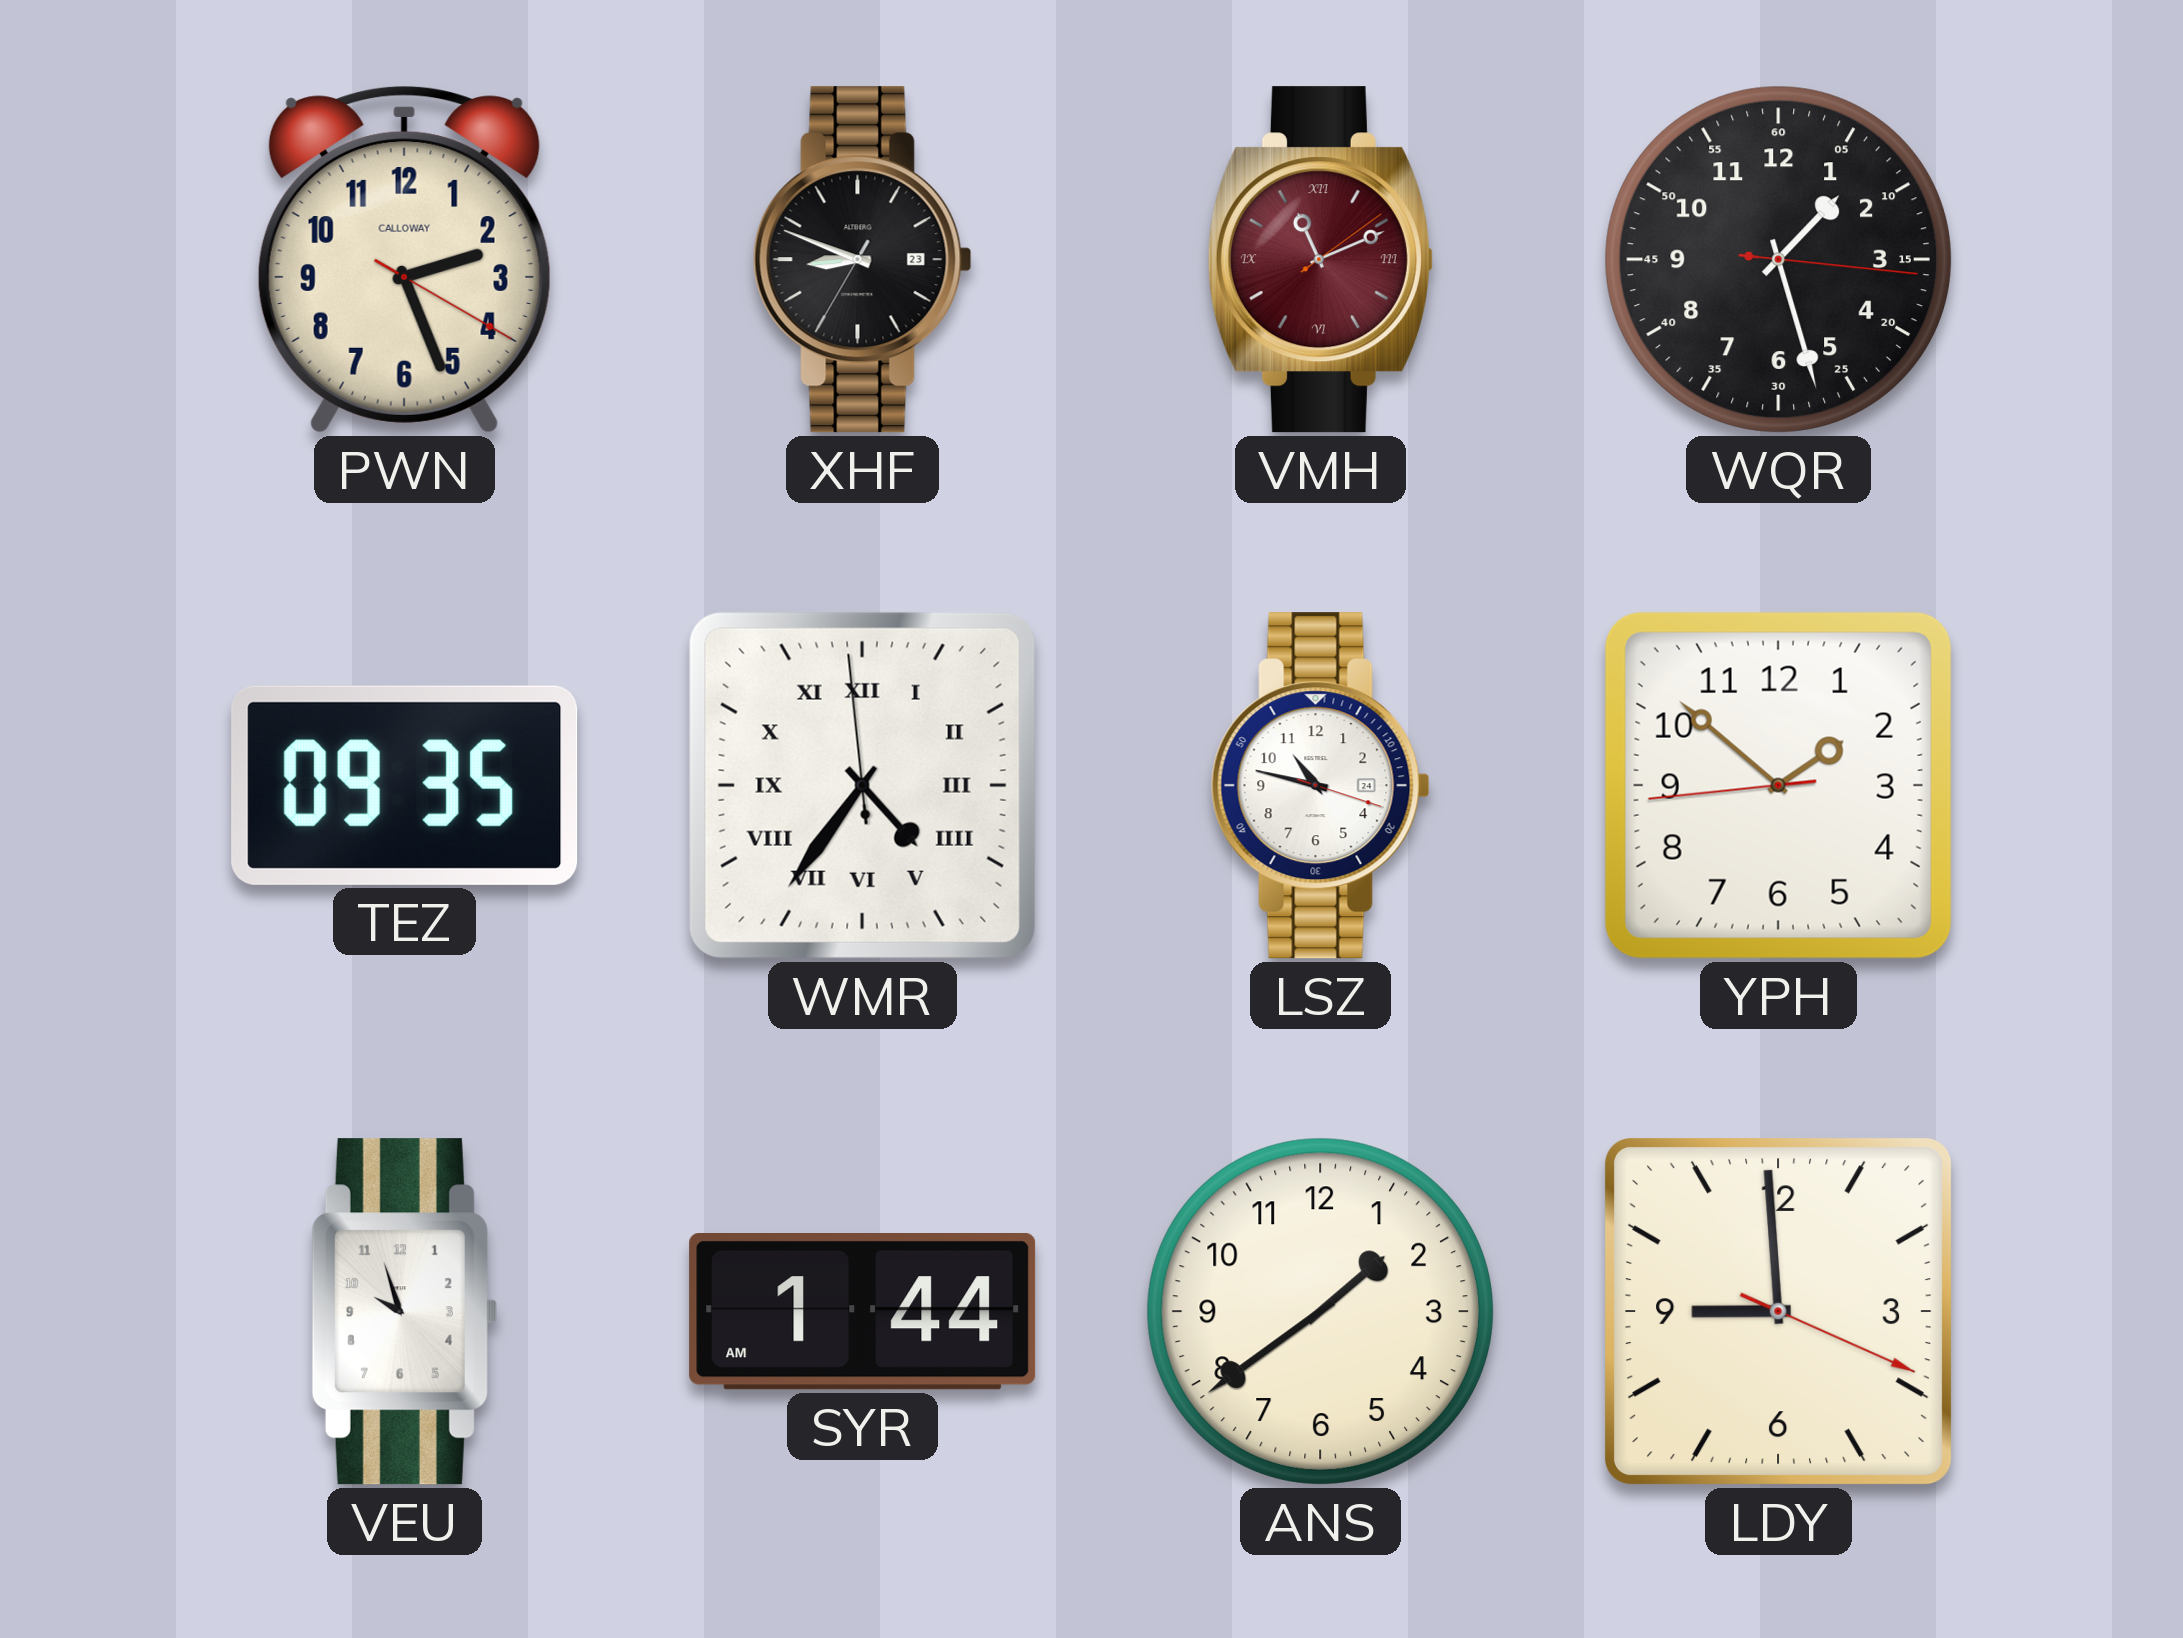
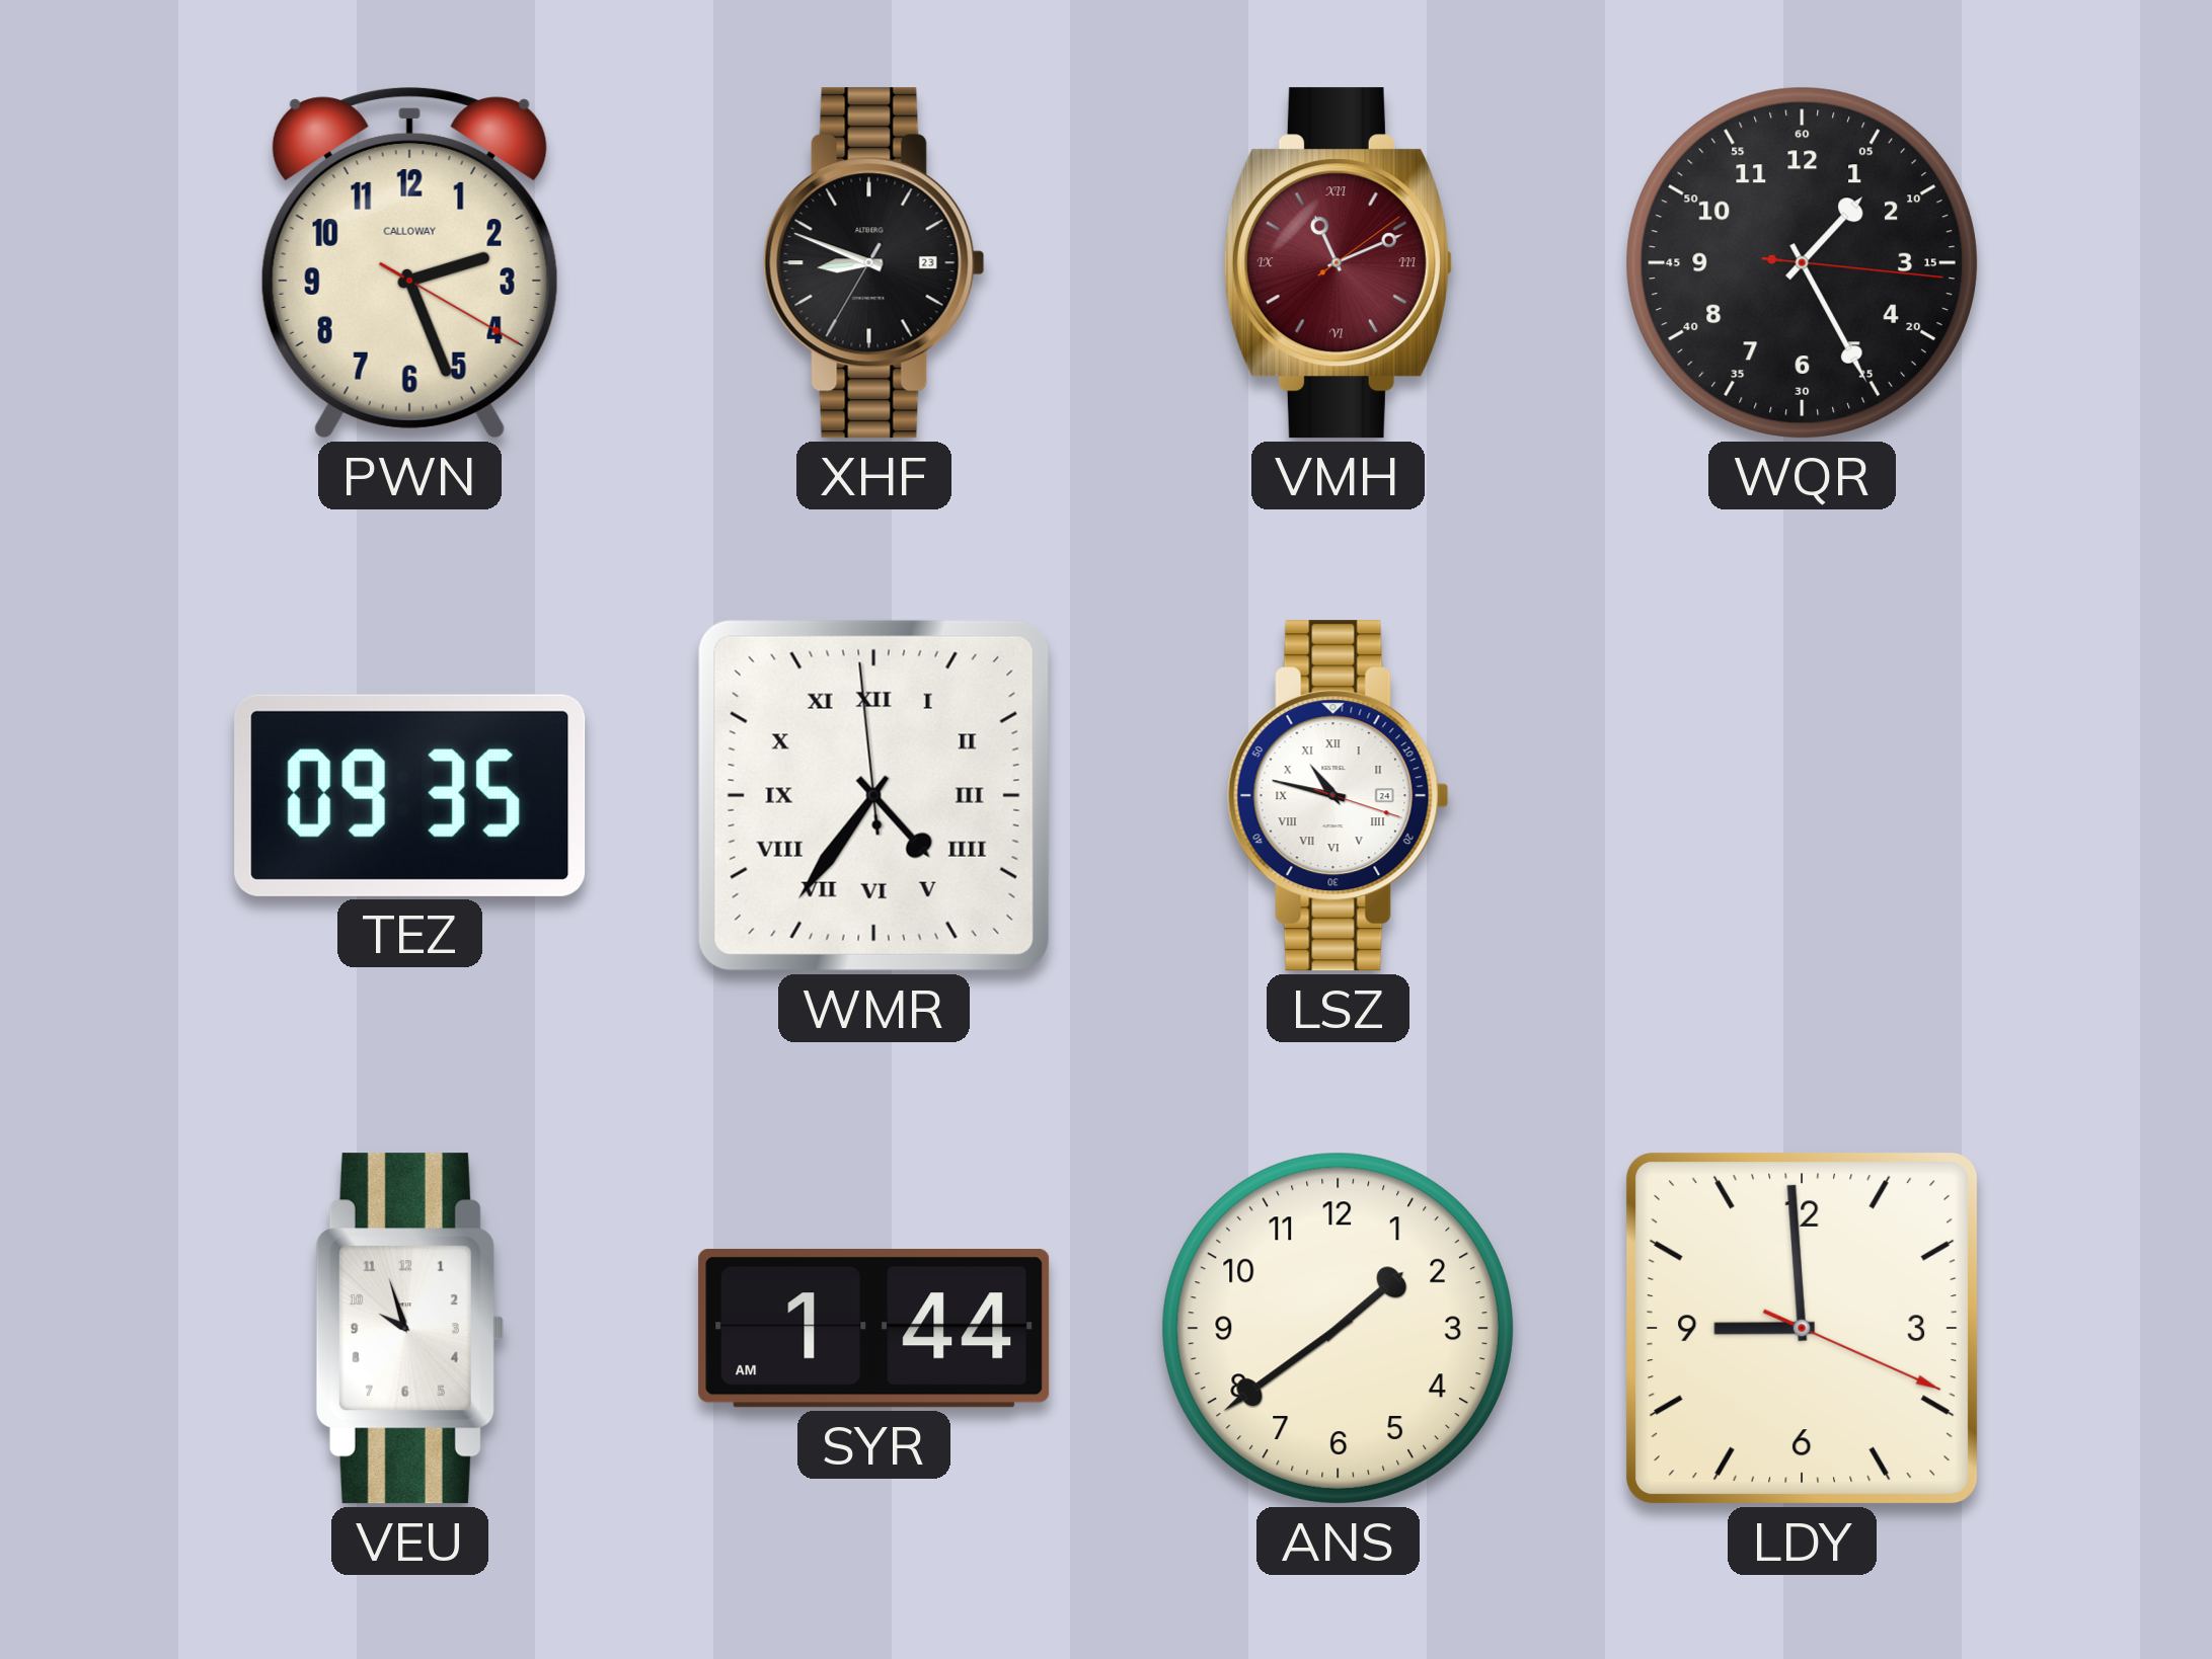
WQR: 1:27 -> 1:25
LSZ numerals: Arabic -> Roman
YPH: 1:51 -> none
